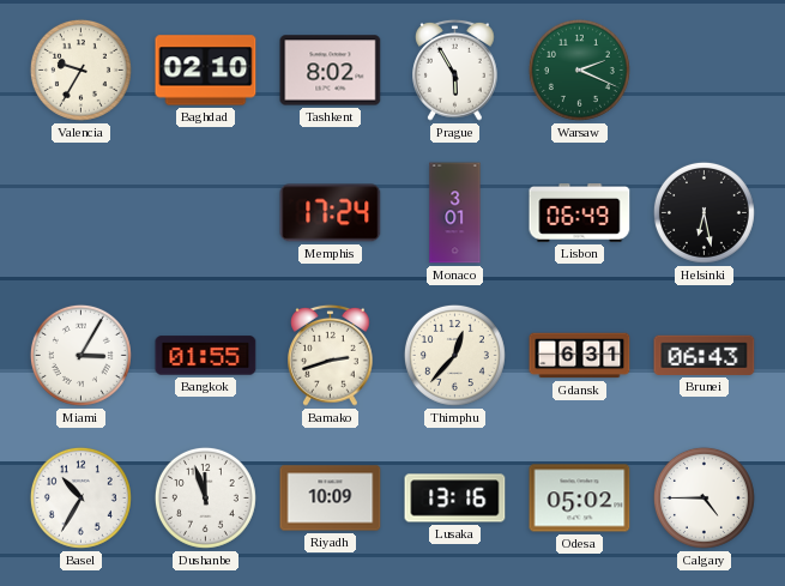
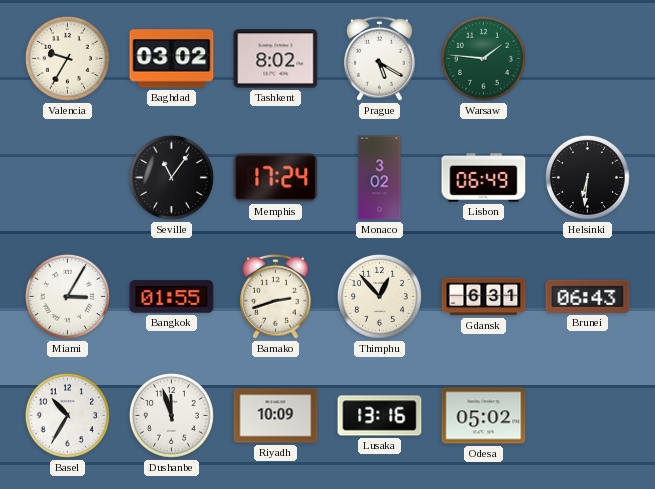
Baghdad: 02:10 -> 03:02
Prague: 5:55 -> 5:20
Warsaw: 2:19 -> 1:46
Seville: none -> 11:06
Monaco: 3:01 -> 3:02
Helsinki: 6:28 -> 6:31
Thimphu: 12:37 -> 12:53
Calgary: 4:45 -> none
